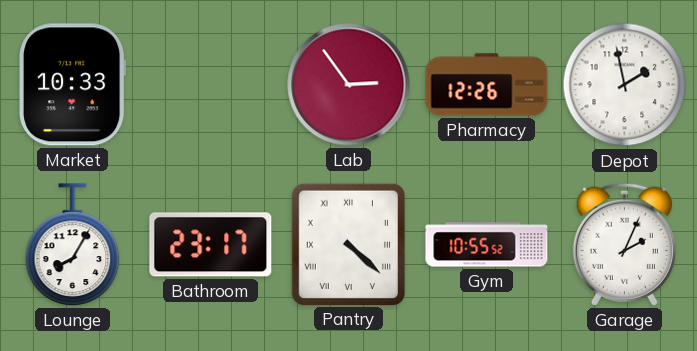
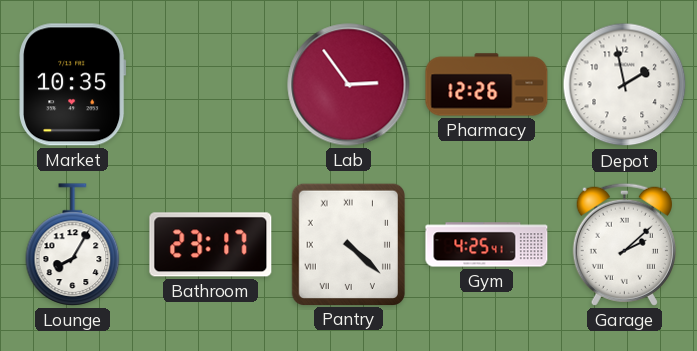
Market: 10:33 -> 10:35
Gym: 10:55 -> 4:25
Garage: 2:04 -> 2:08
